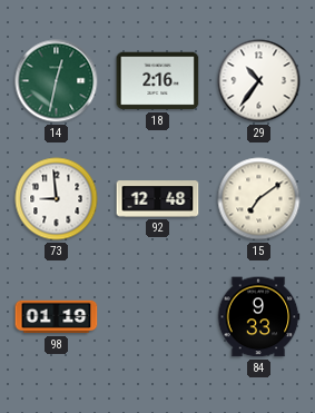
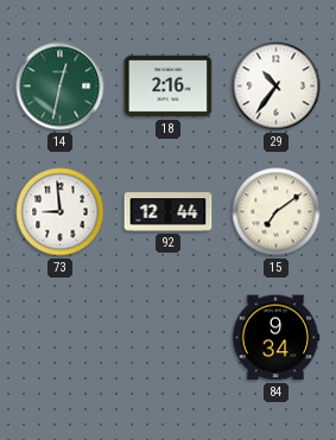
92: 12:48 -> 12:44
98: 01:19 -> none
84: 9:33 -> 9:34
